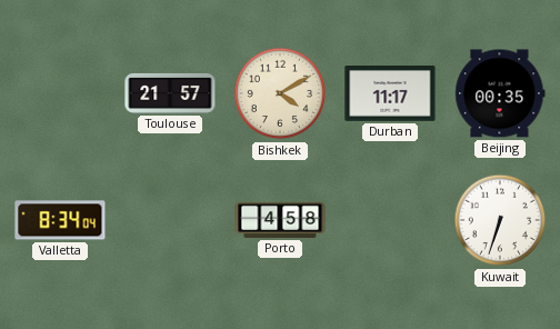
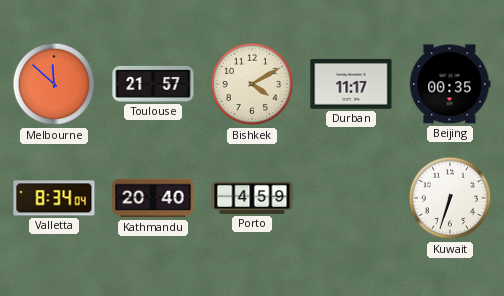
Melbourne: none -> 11:52
Kathmandu: none -> 20:40
Porto: 4:58 -> 4:59
